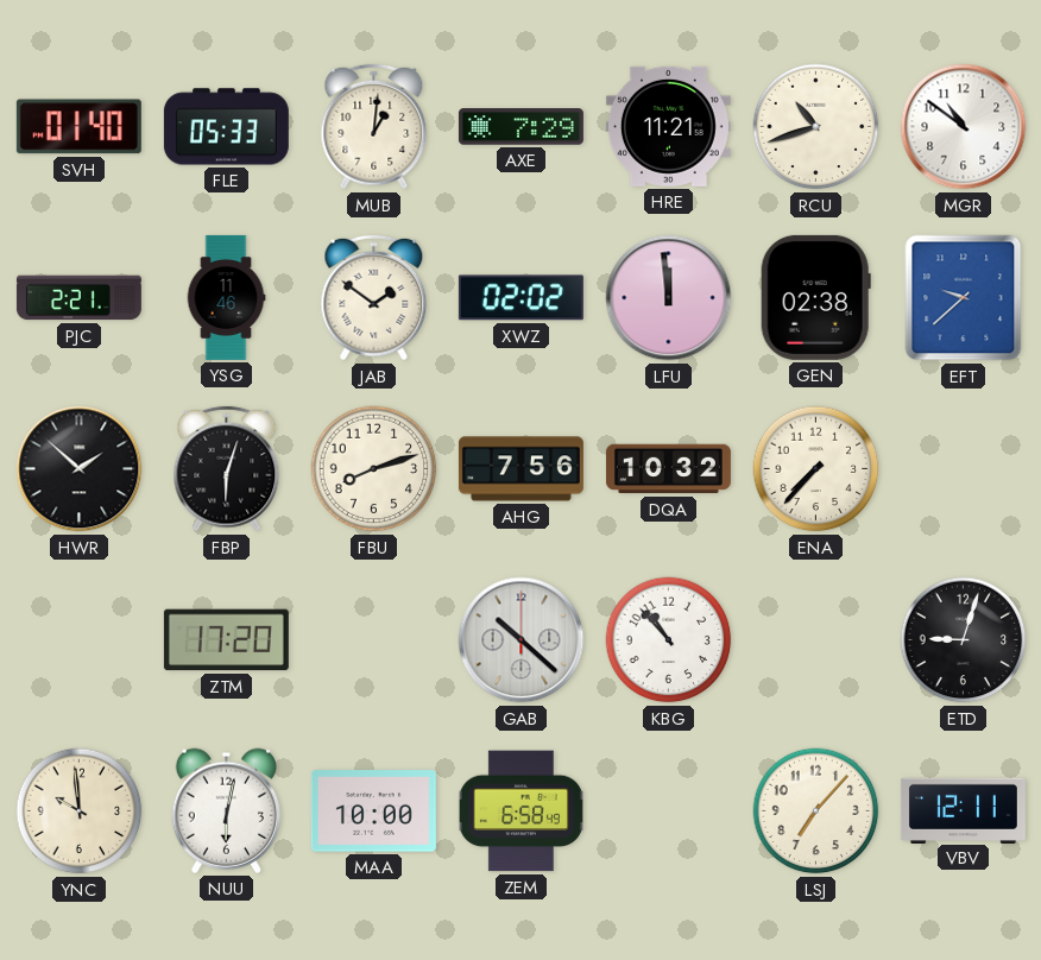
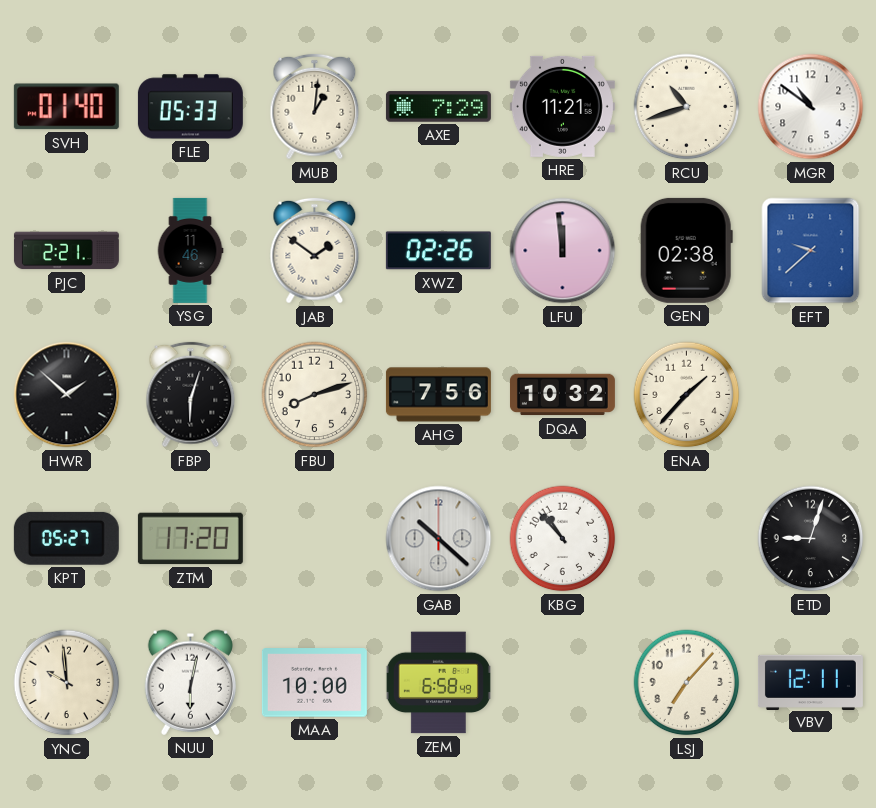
XWZ: 02:02 -> 02:26
ENA: 7:37 -> 1:37
KPT: none -> 05:27
